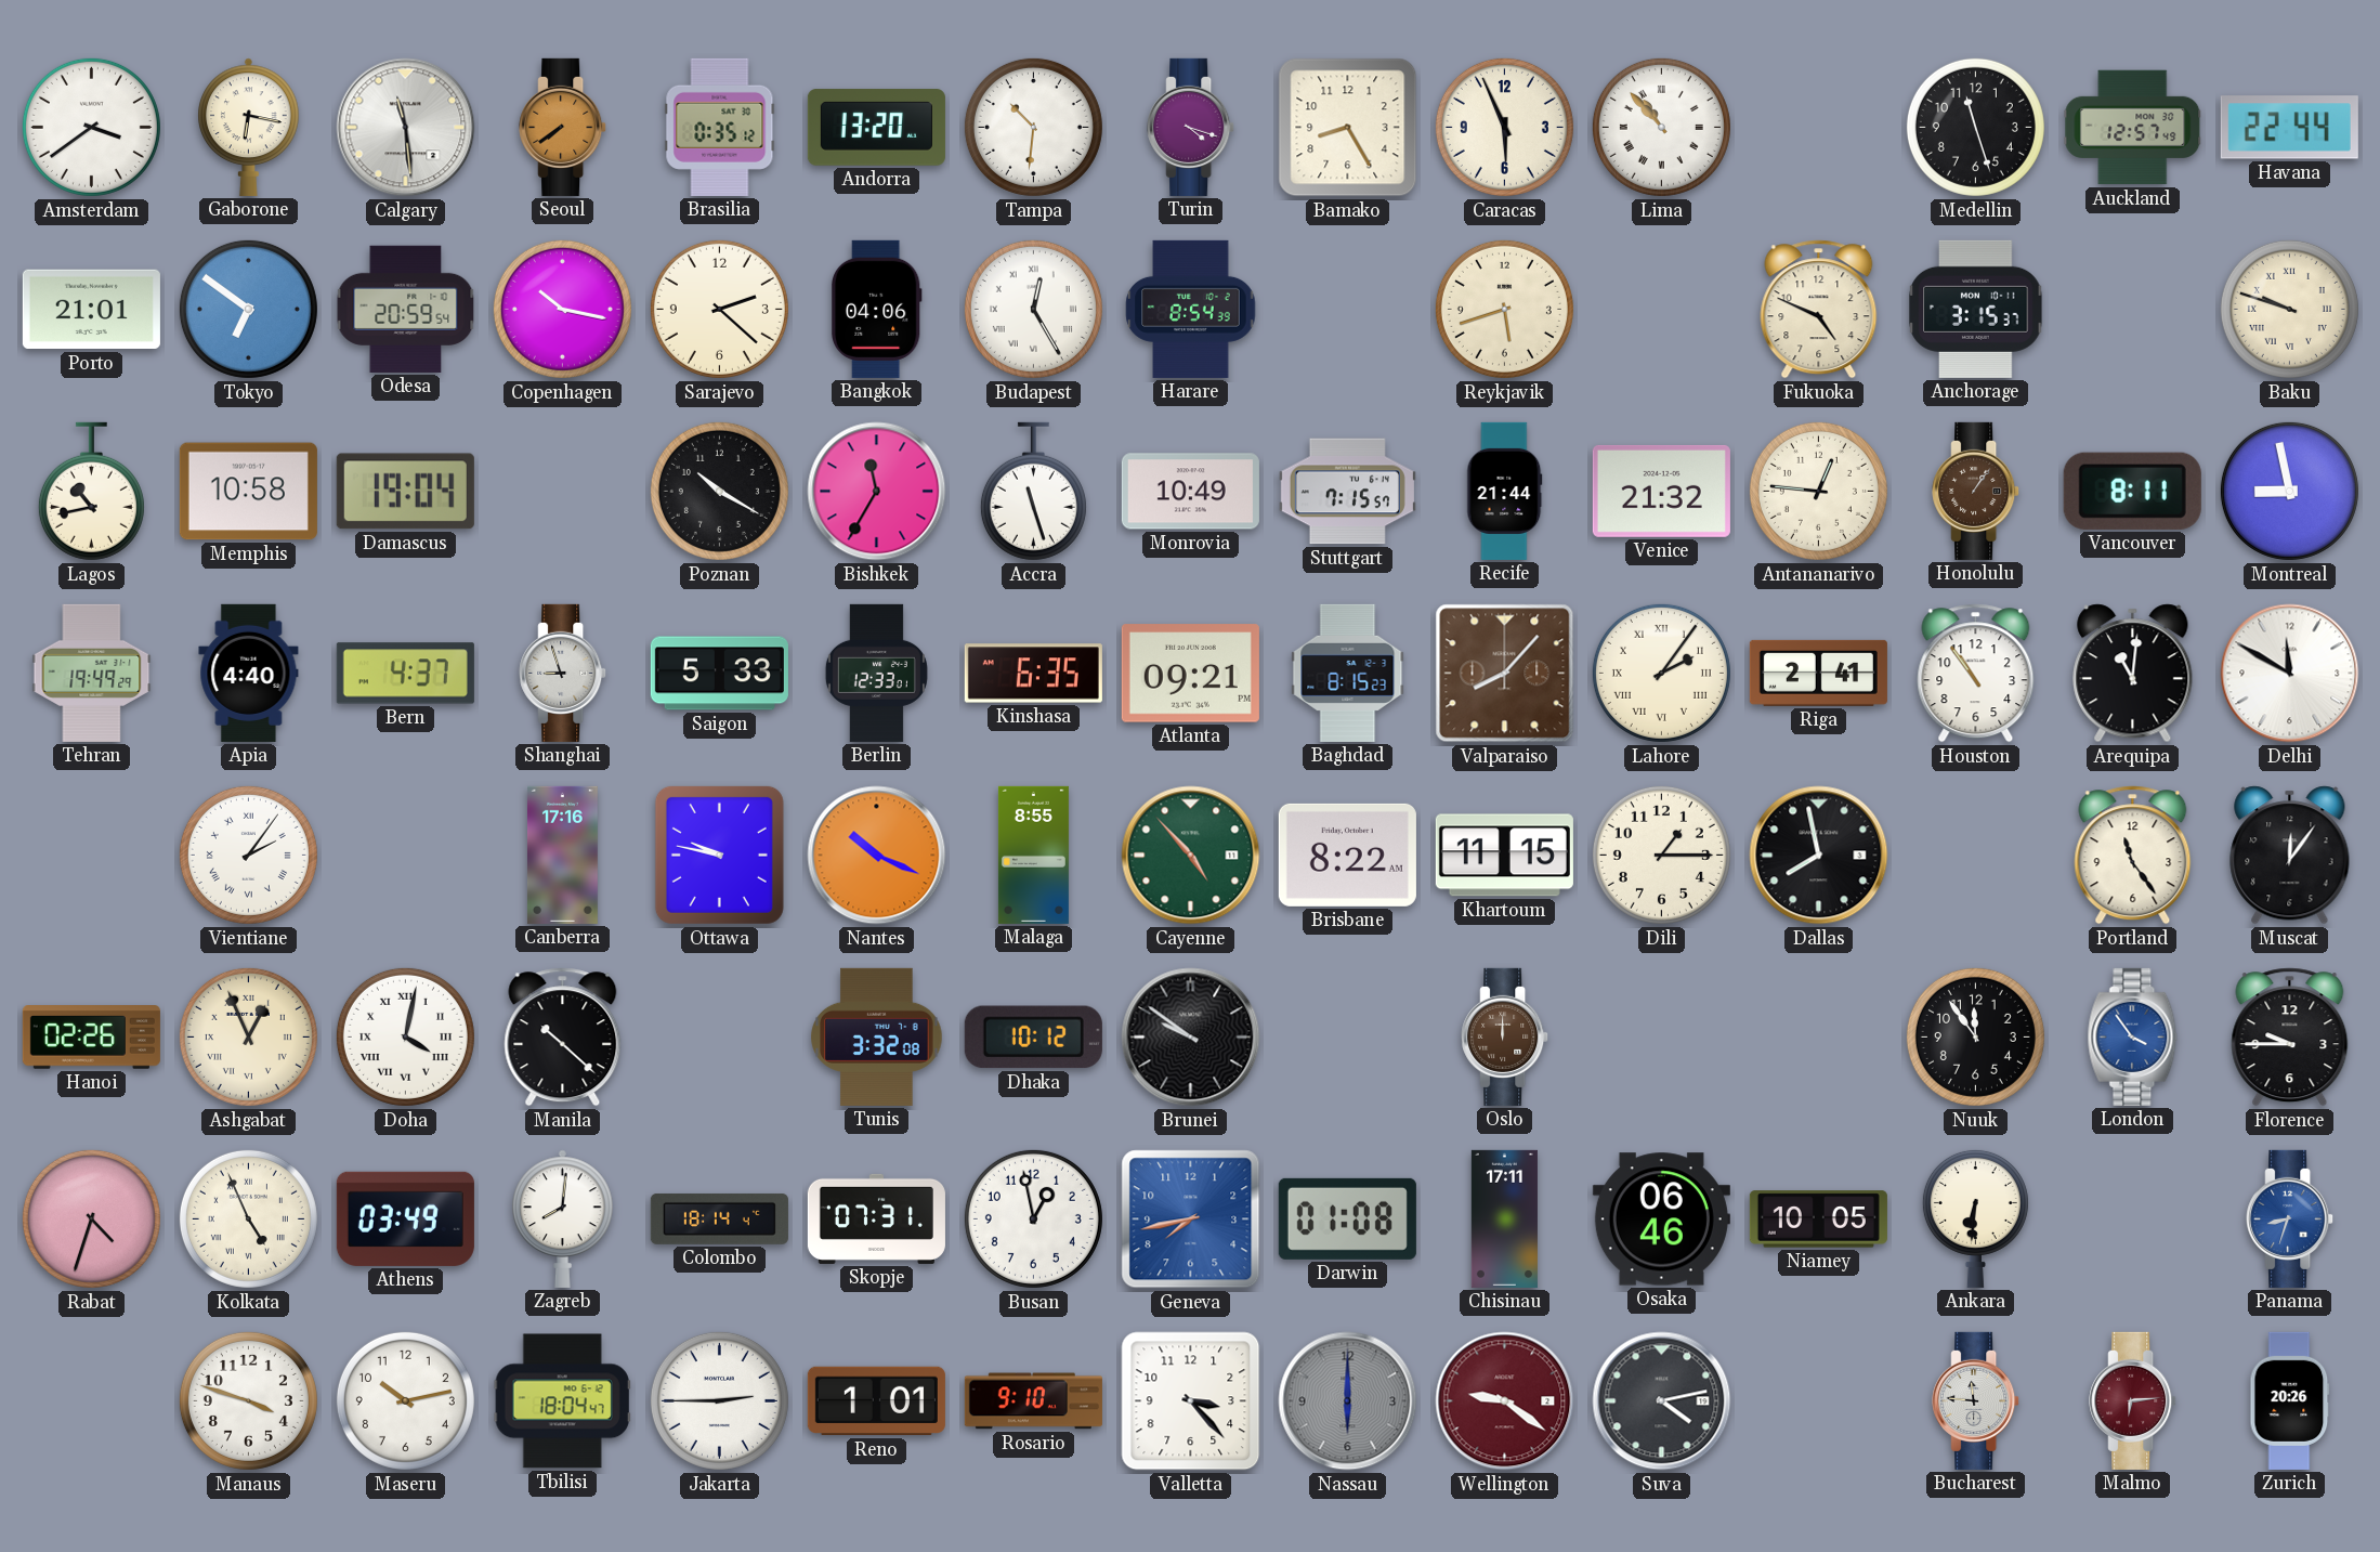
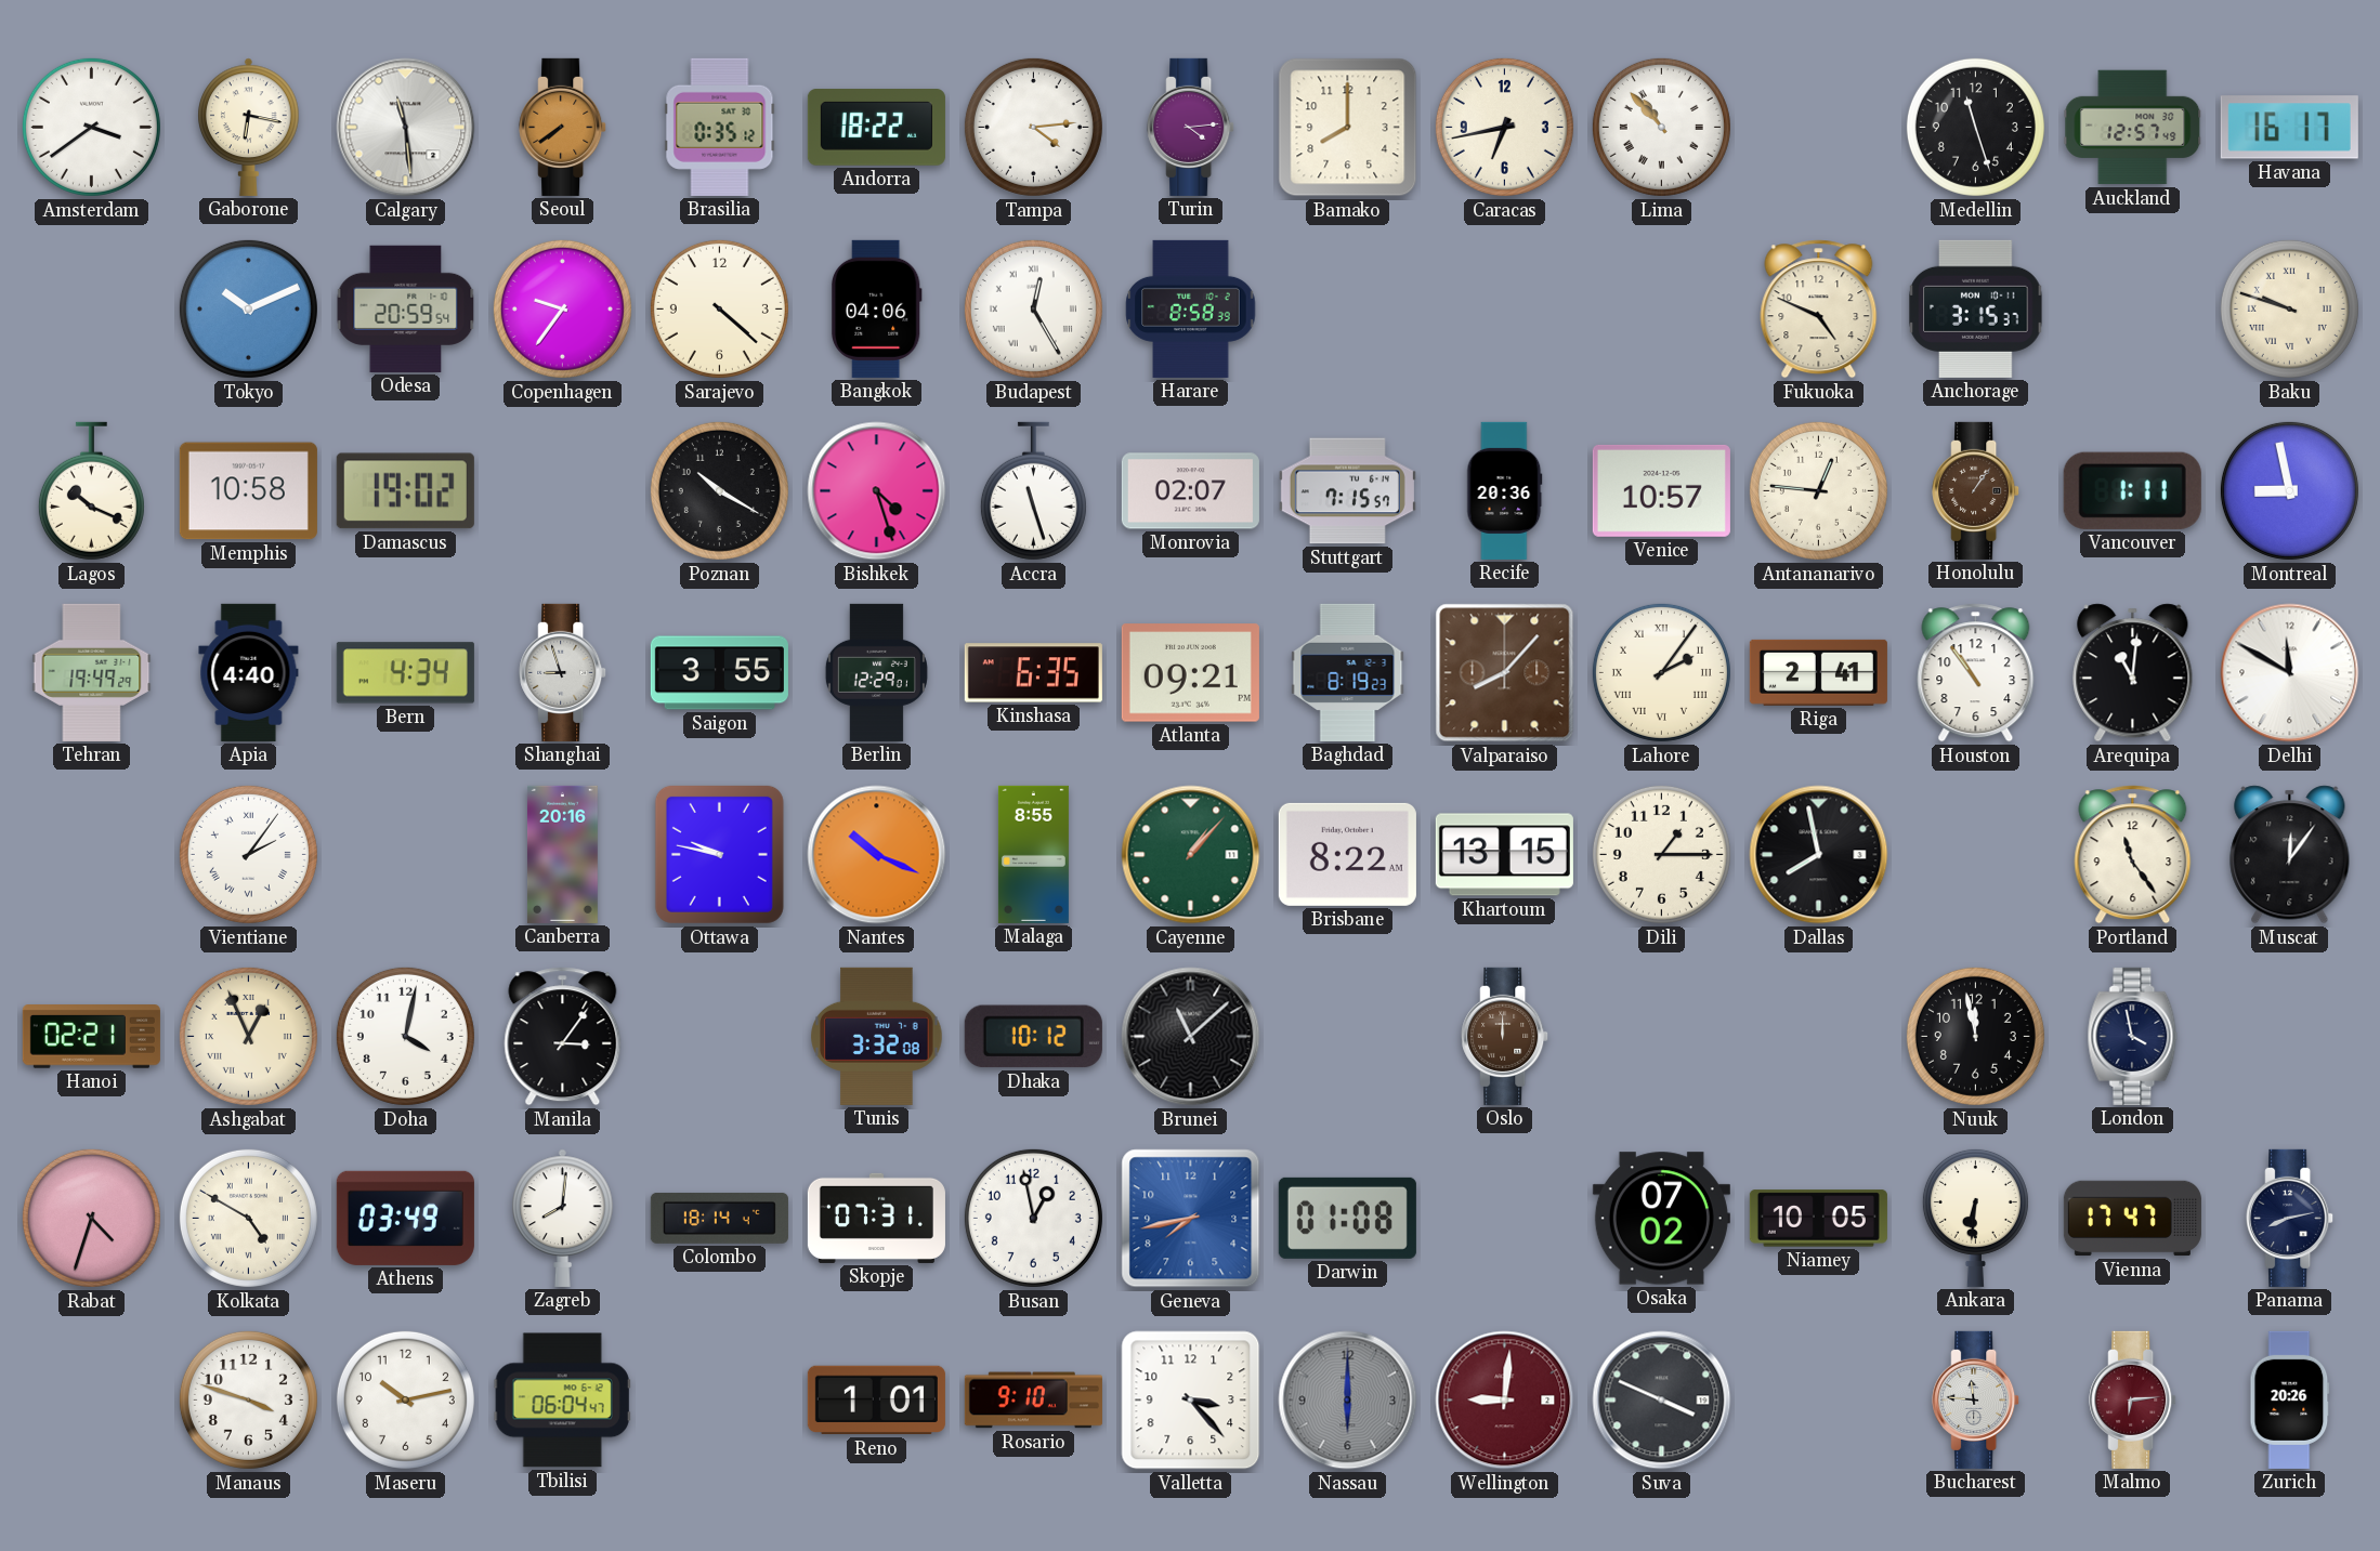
Andorra: 13:20 -> 18:22
Tampa: 10:31 -> 4:14
Turin: 4:18 -> 4:14
Bamako: 8:25 -> 8:00
Caracas: 5:56 -> 6:43
Havana: 22:44 -> 16:17
Porto: 21:01 -> none
Tokyo: 6:51 -> 10:11
Copenhagen: 10:17 -> 9:36
Sarajevo: 2:22 -> 4:22
Harare: 8:54 -> 8:58
Reykjavik: 5:42 -> none
Lagos: 10:43 -> 10:19
Damascus: 19:04 -> 19:02
Bishkek: 11:35 -> 4:27
Monrovia: 10:49 -> 02:07
Recife: 21:44 -> 20:36
Venice: 21:32 -> 10:57
Vancouver: 8:11 -> 1:11
Bern: 4:37 -> 4:34
Saigon: 5:33 -> 3:55
Berlin: 12:33 -> 12:29
Baghdad: 8:15 -> 8:19
Canberra: 17:16 -> 20:16
Cayenne: 4:53 -> 1:07
Khartoum: 11:15 -> 13:15
Hanoi: 02:26 -> 02:21
Doha numerals: Roman -> Arabic
Manila: 10:22 -> 3:06
Brunei: 9:51 -> 11:08
Nuuk: 11:54 -> 11:58
London: 3:54 -> 3:58
London dial: blue -> navy
Florence: 9:45 -> none
Kolkata: 4:56 -> 4:50
Chisinau: 17:11 -> none
Osaka: 06:46 -> 07:02
Vienna: none -> 17:47
Panama: 8:33 -> 8:13
Panama dial: blue -> navy
Tbilisi: 18:04 -> 06:04
Jakarta: 2:45 -> none
Wellington: 9:21 -> 9:01
Suva: 4:13 -> 3:49
